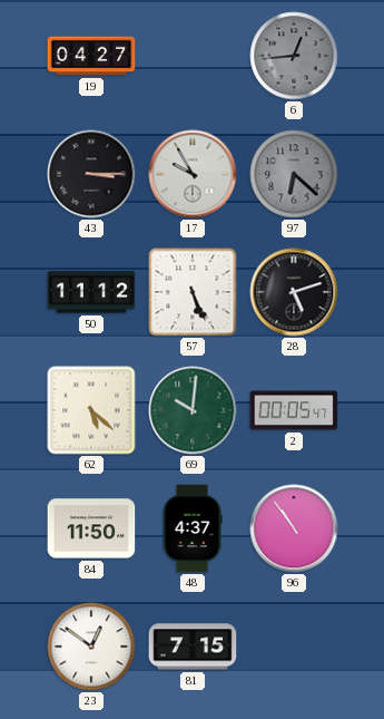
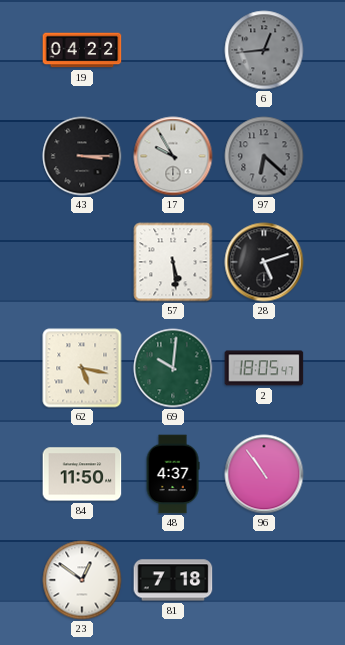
19: 04:27 -> 04:22
50: 11:12 -> none
57: 5:26 -> 5:29
62: 5:22 -> 5:17
2: 00:05 -> 18:05
81: 7:15 -> 7:18
